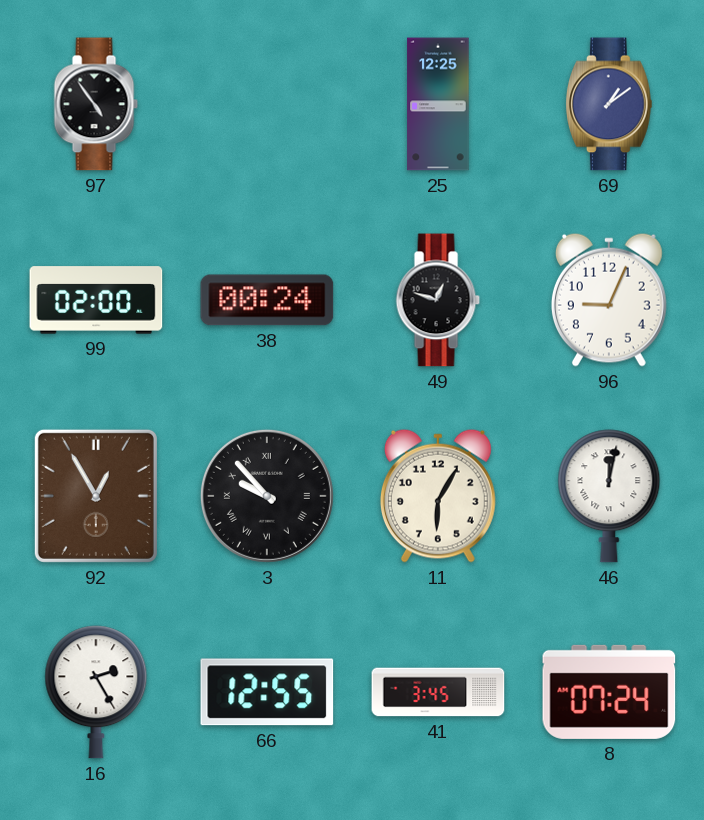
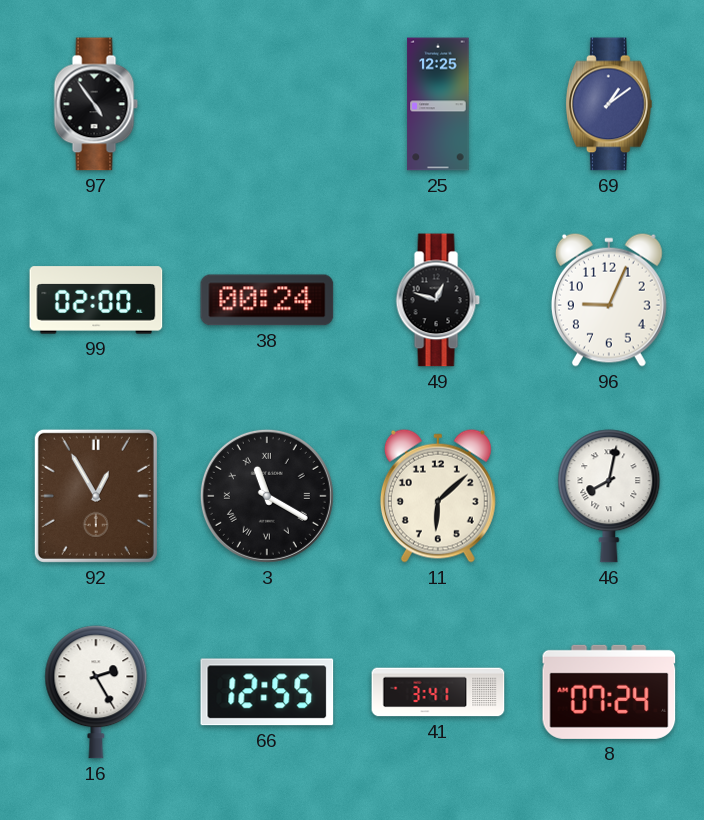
3: 9:53 -> 11:20
11: 6:05 -> 6:08
46: 12:02 -> 8:02
41: 3:45 -> 3:41
